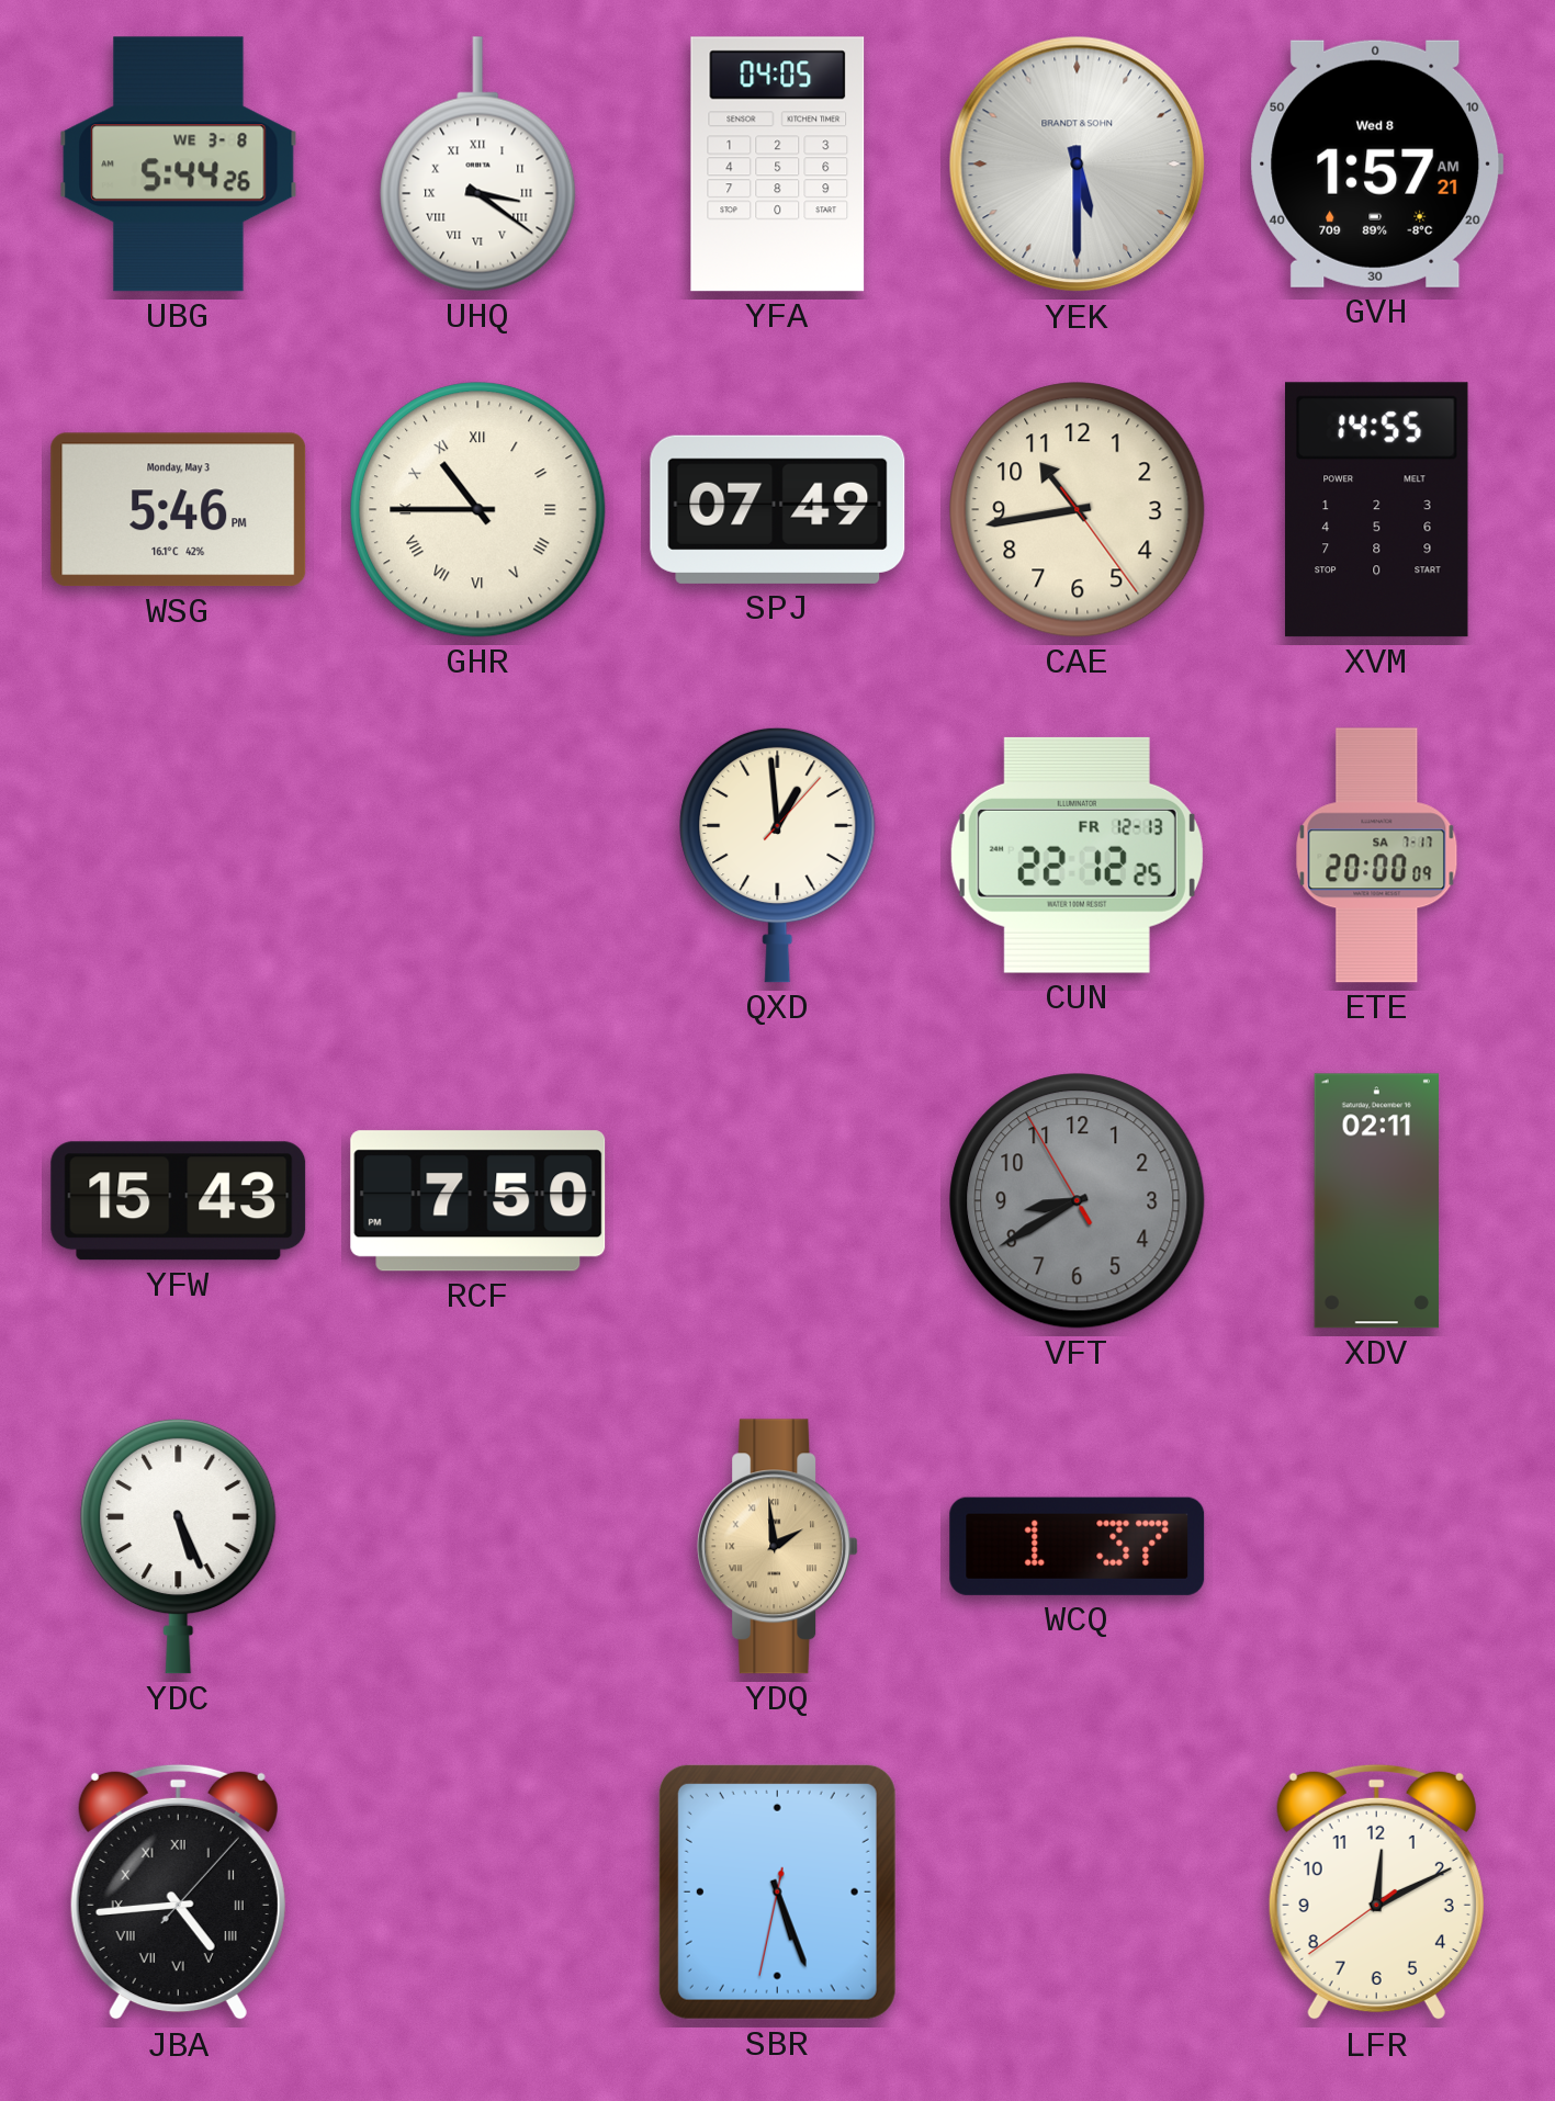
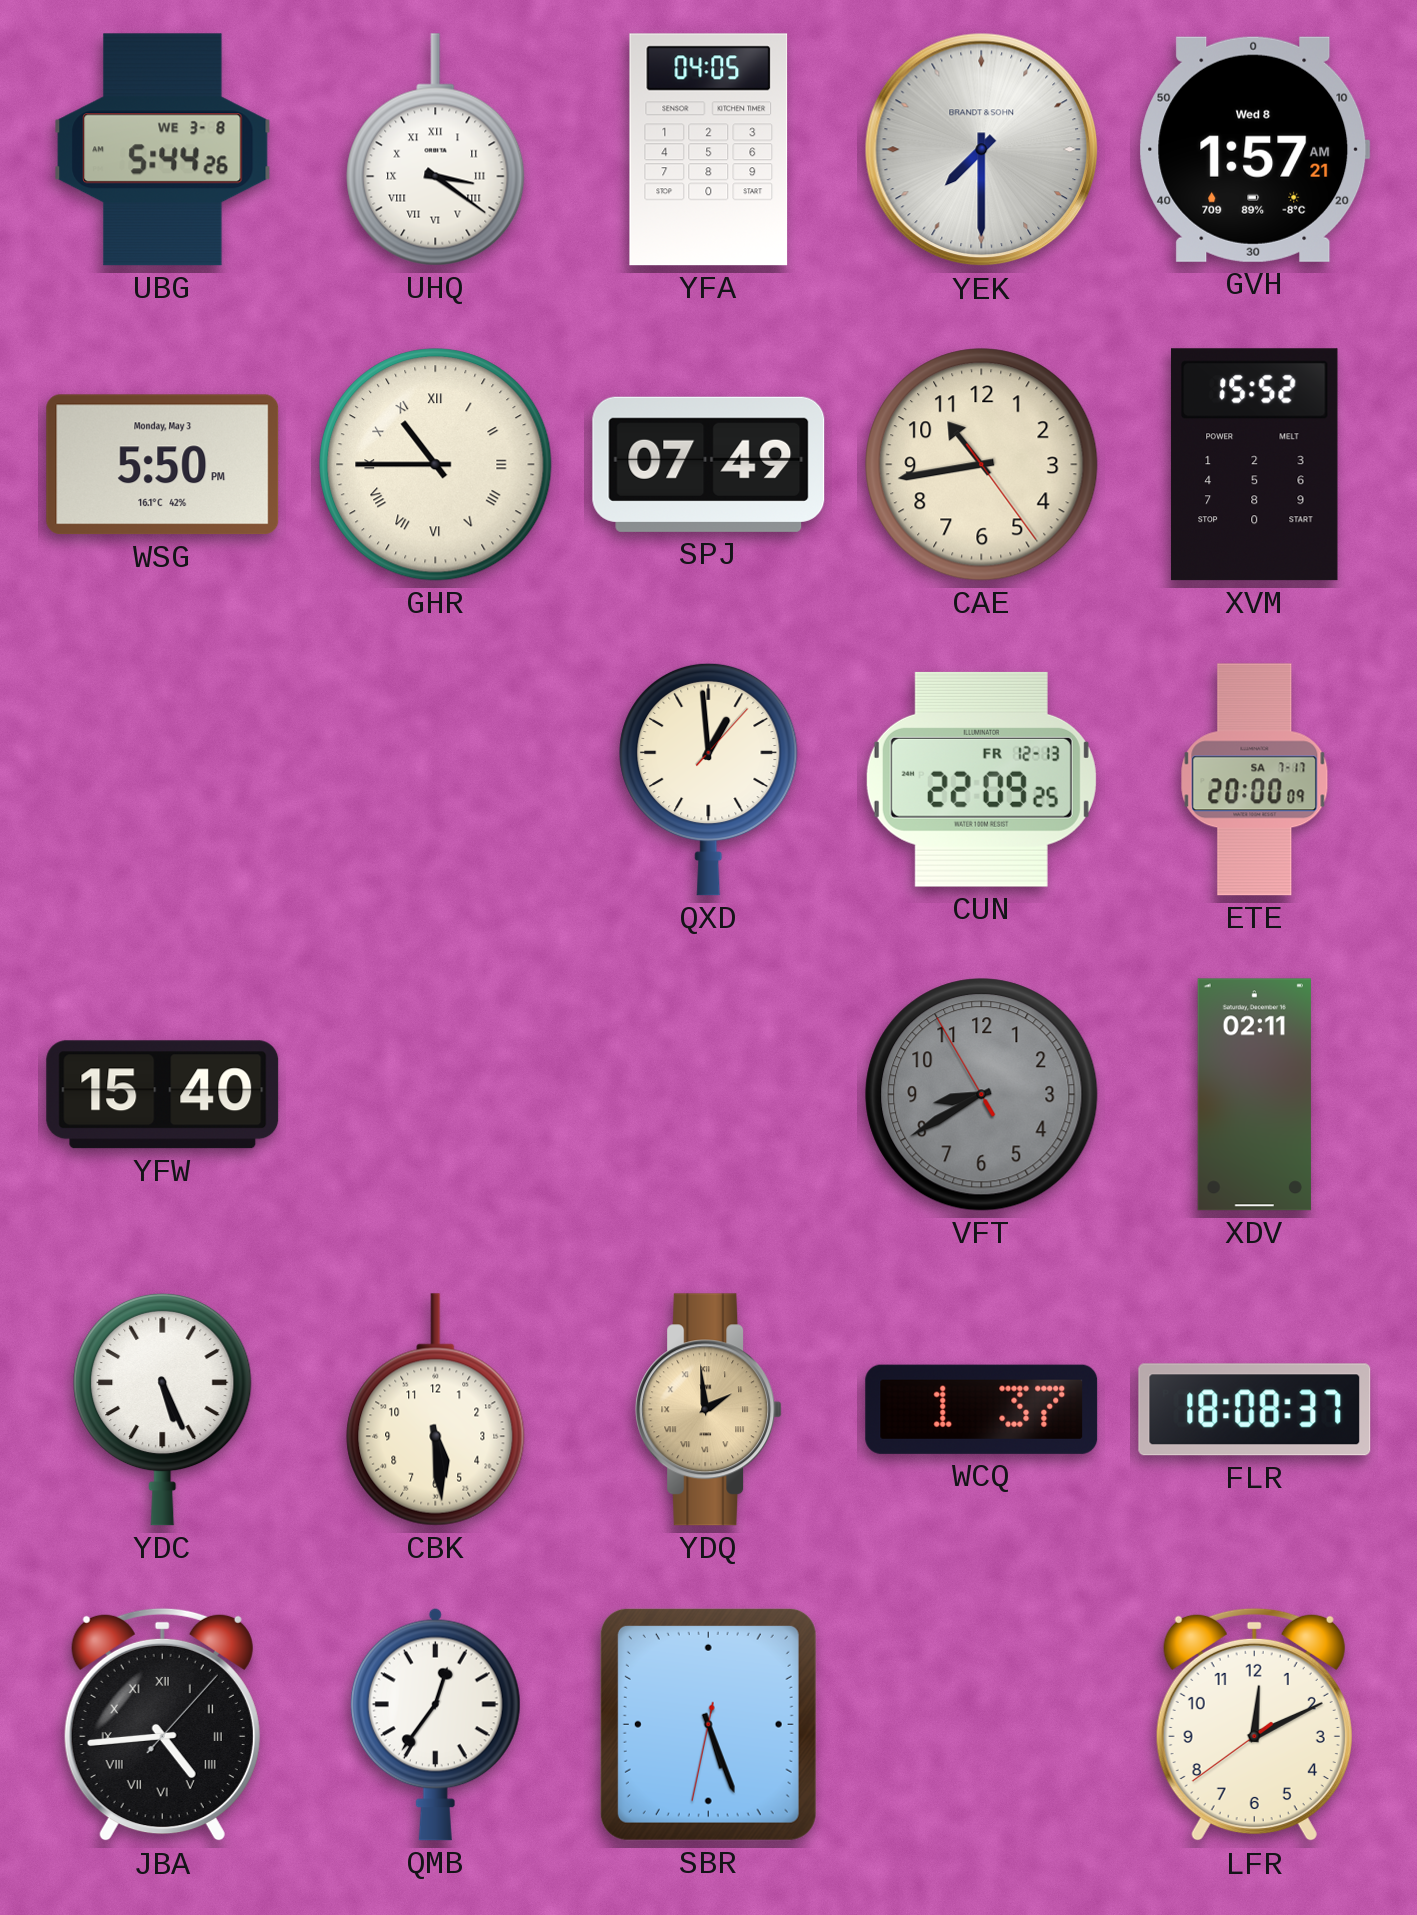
YEK: 5:30 -> 7:30
WSG: 5:46 -> 5:50
XVM: 14:55 -> 15:52
CUN: 22:12 -> 22:09
YFW: 15:43 -> 15:40
RCF: 7:50 -> none
CBK: none -> 5:29
FLR: none -> 18:08
QMB: none -> 12:36
